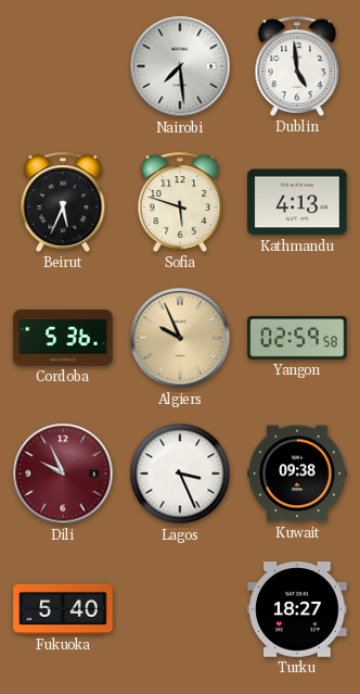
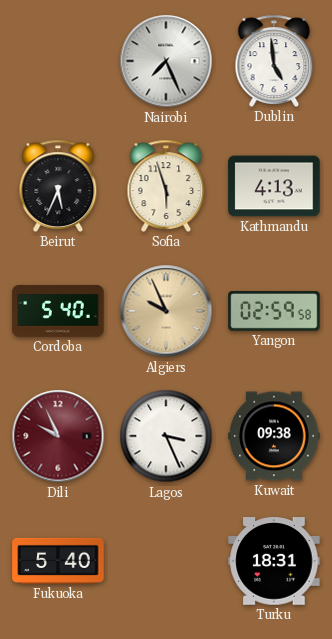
Nairobi: 7:29 -> 7:26
Sofia: 5:48 -> 5:57
Cordoba: 5:36 -> 5:40
Turku: 18:27 -> 18:31
